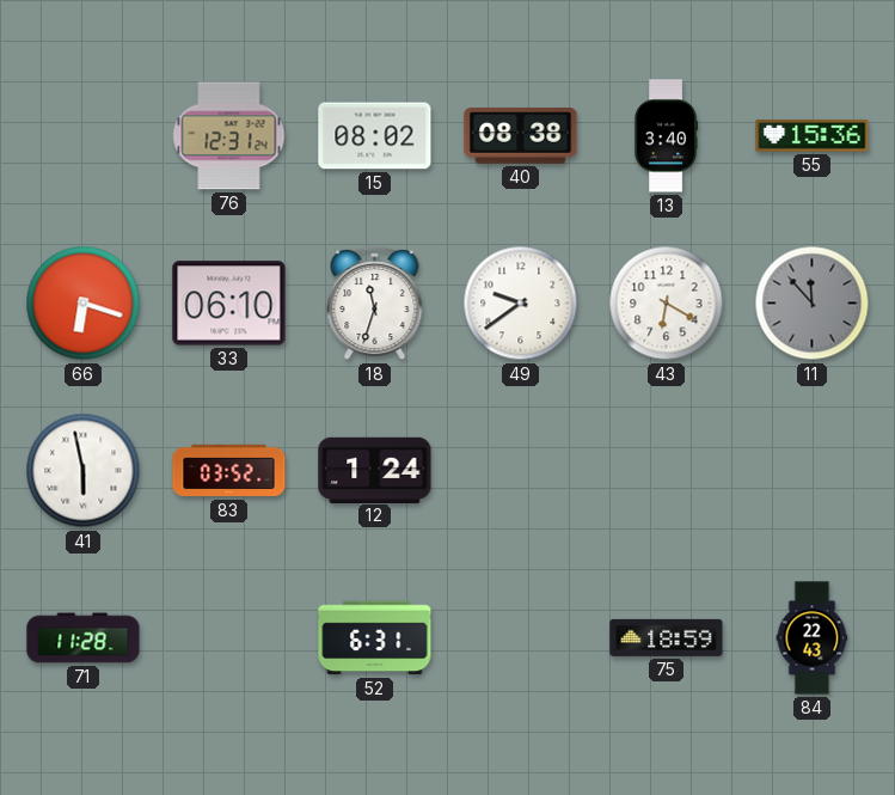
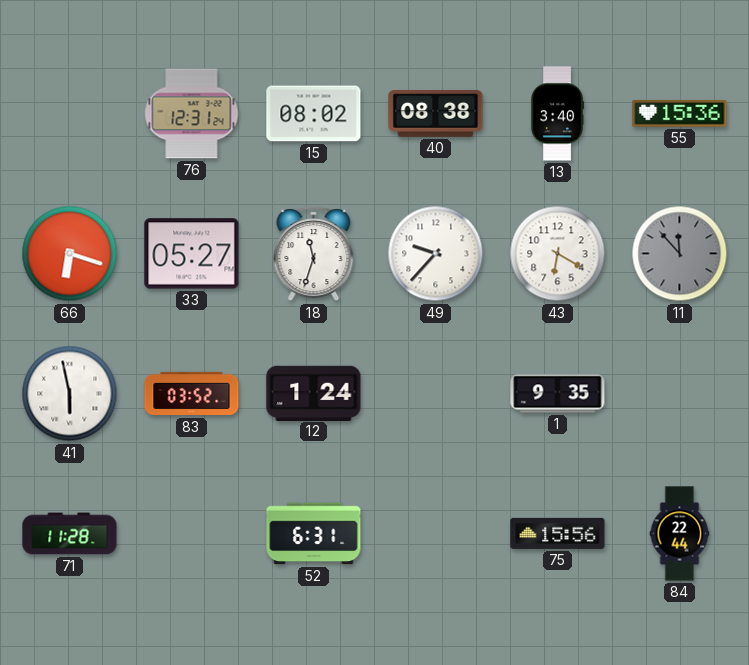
33: 06:10 -> 05:27
49: 9:39 -> 9:37
1: none -> 9:35
75: 18:59 -> 15:56
84: 22:43 -> 22:44
